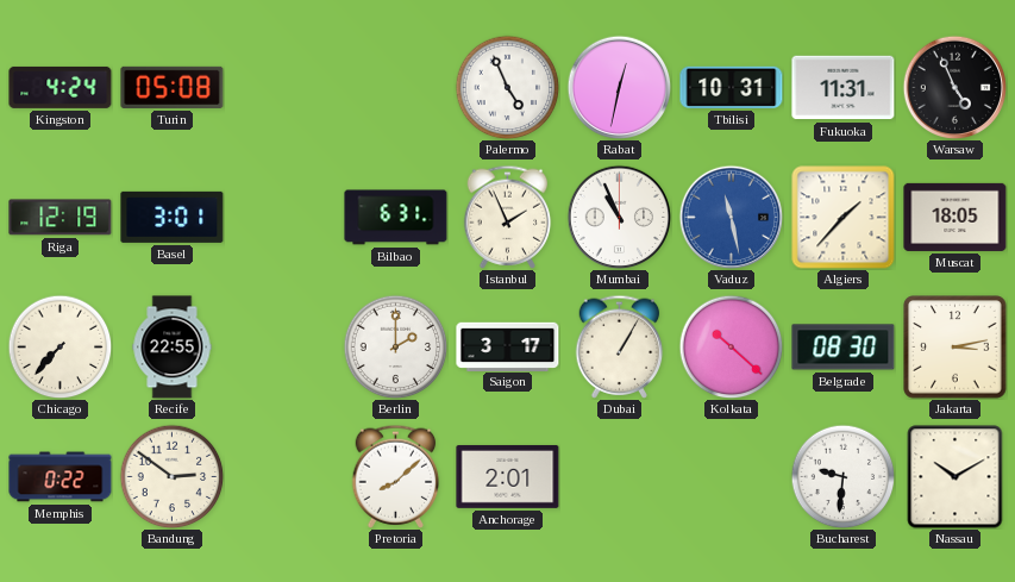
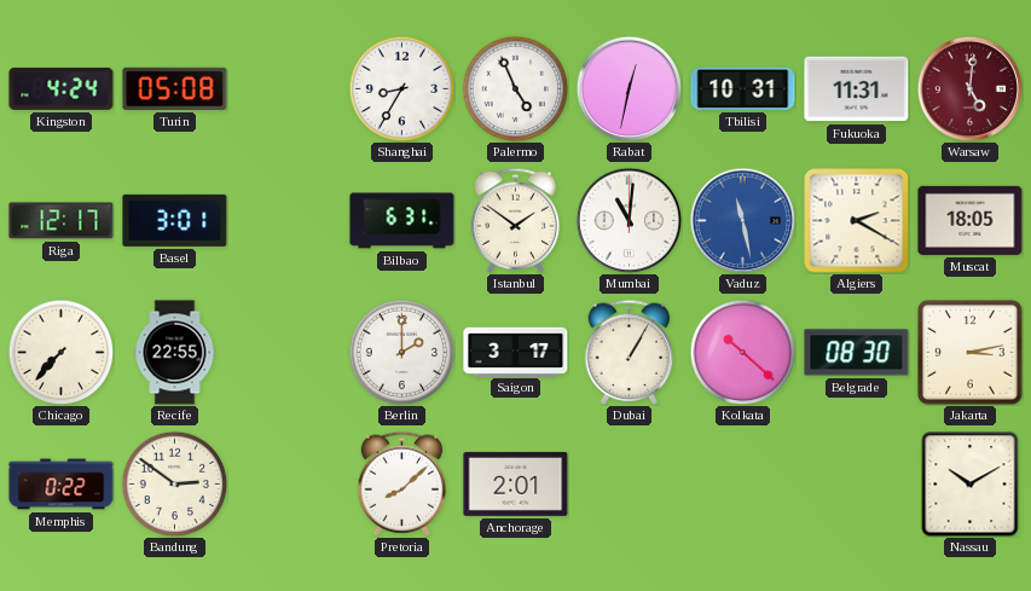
Shanghai: none -> 8:35
Warsaw: 4:56 -> 5:01
Warsaw dial: black -> burgundy
Riga: 12:19 -> 12:17
Istanbul: 1:56 -> 1:51
Mumbai: 10:56 -> 11:01
Algiers: 1:37 -> 2:20
Bucharest: 9:31 -> none
